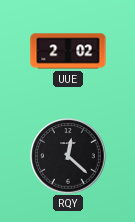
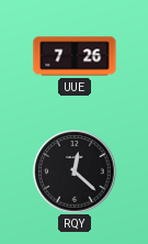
UUE: 2:02 -> 7:26
